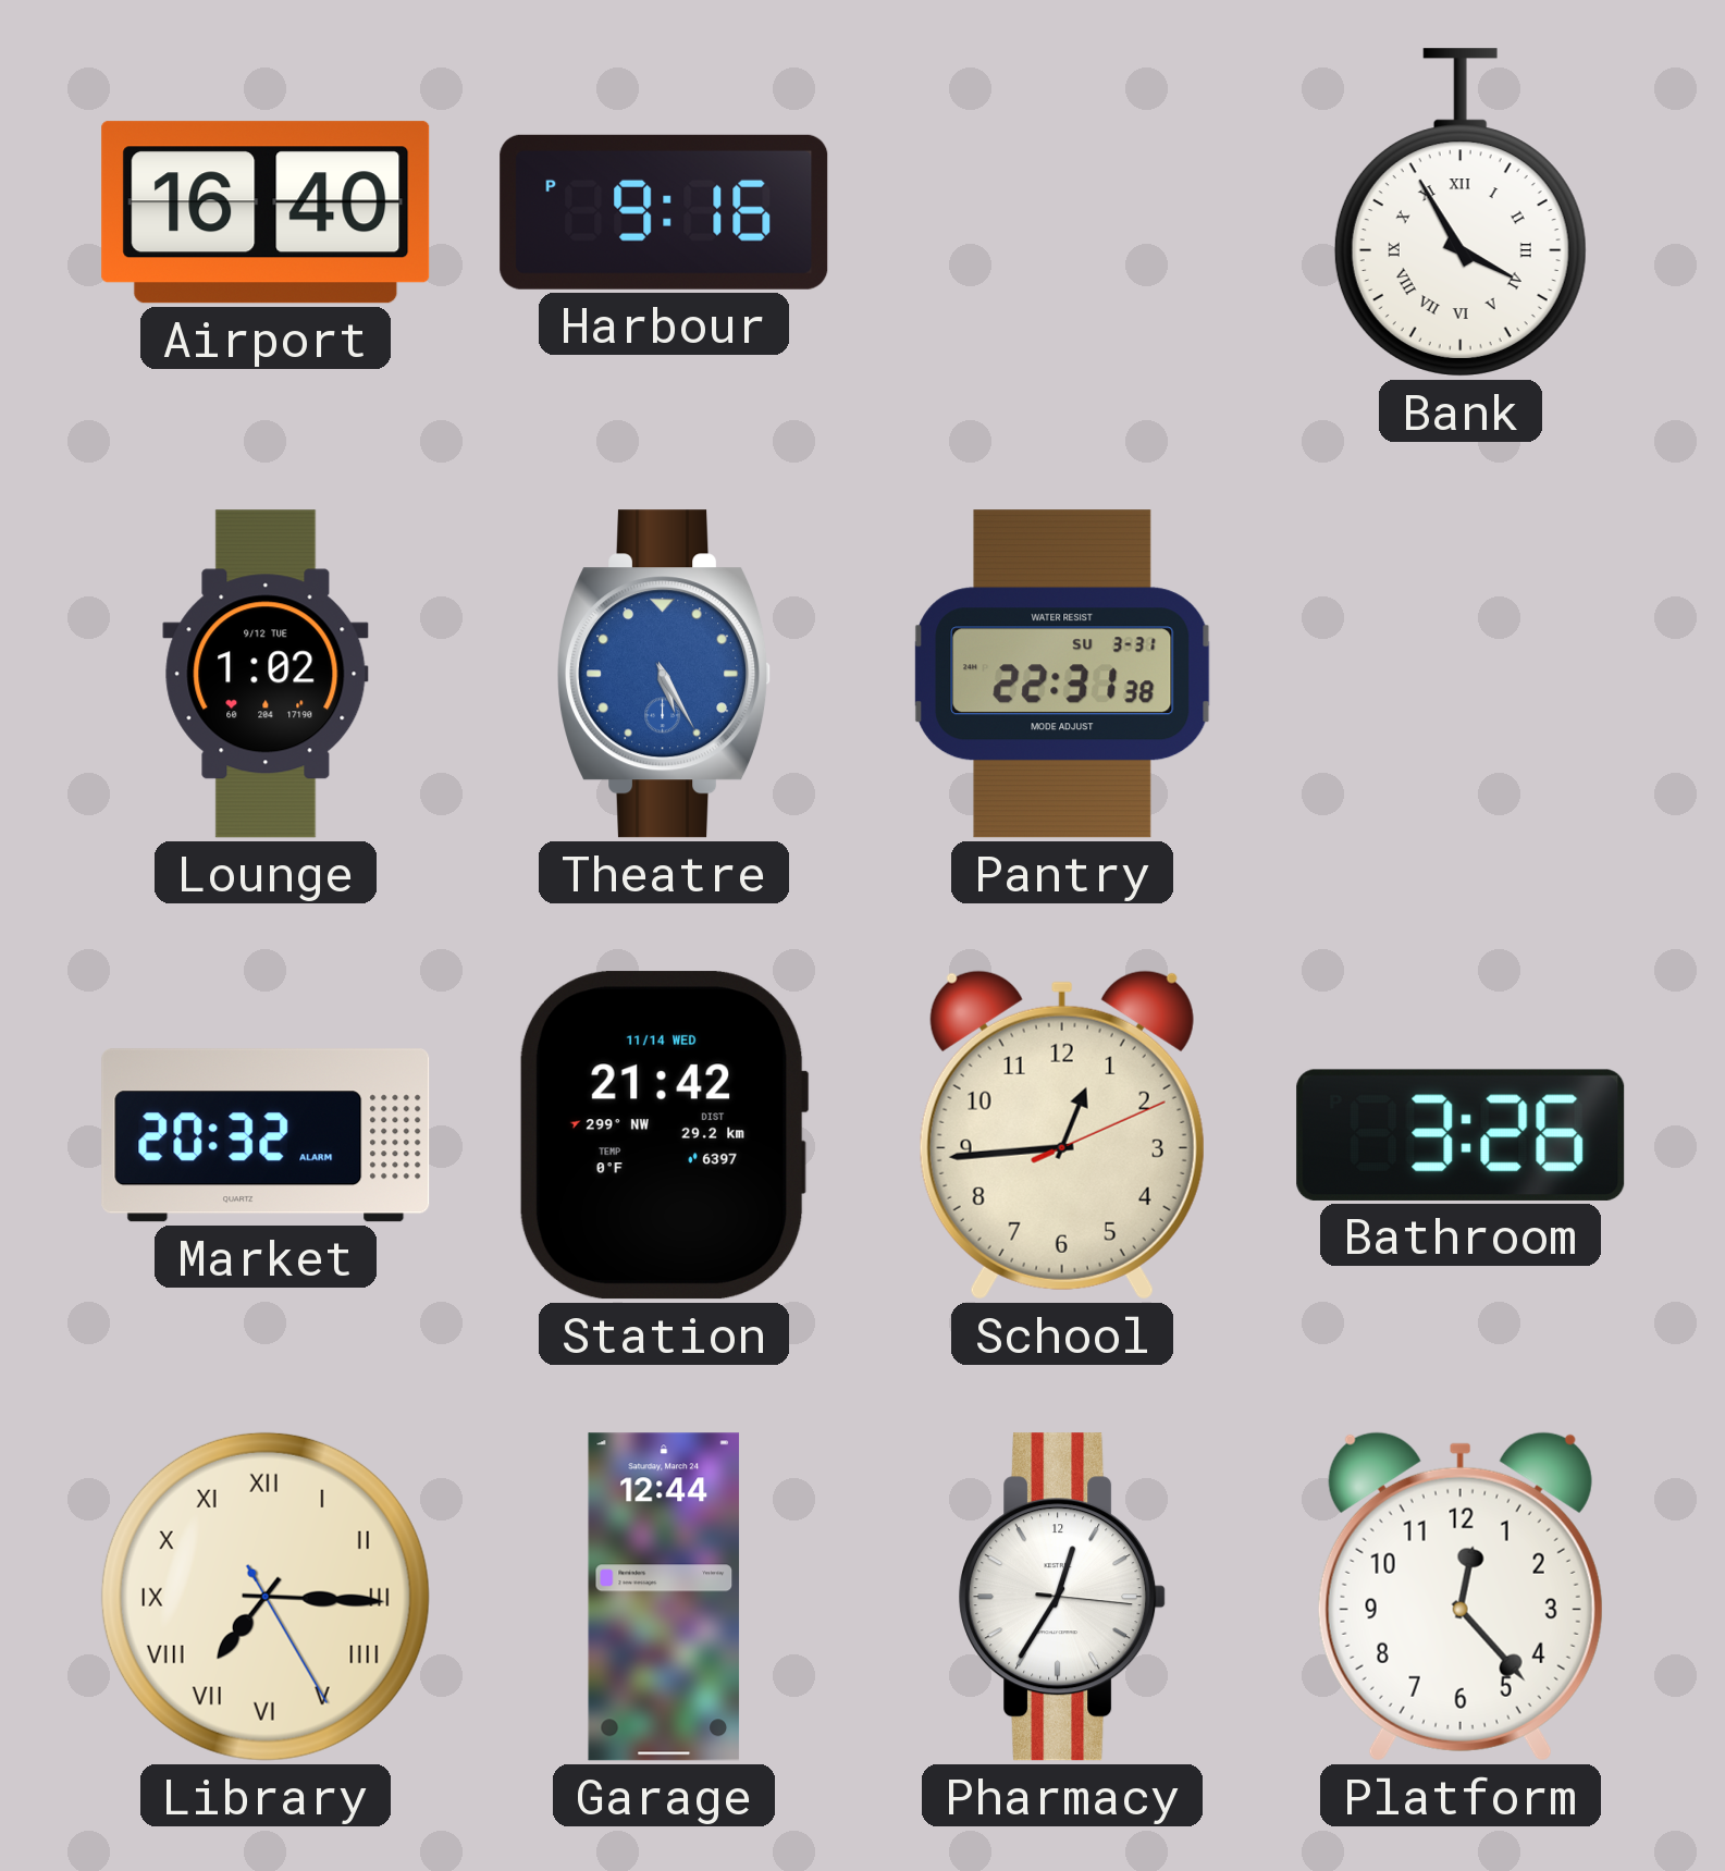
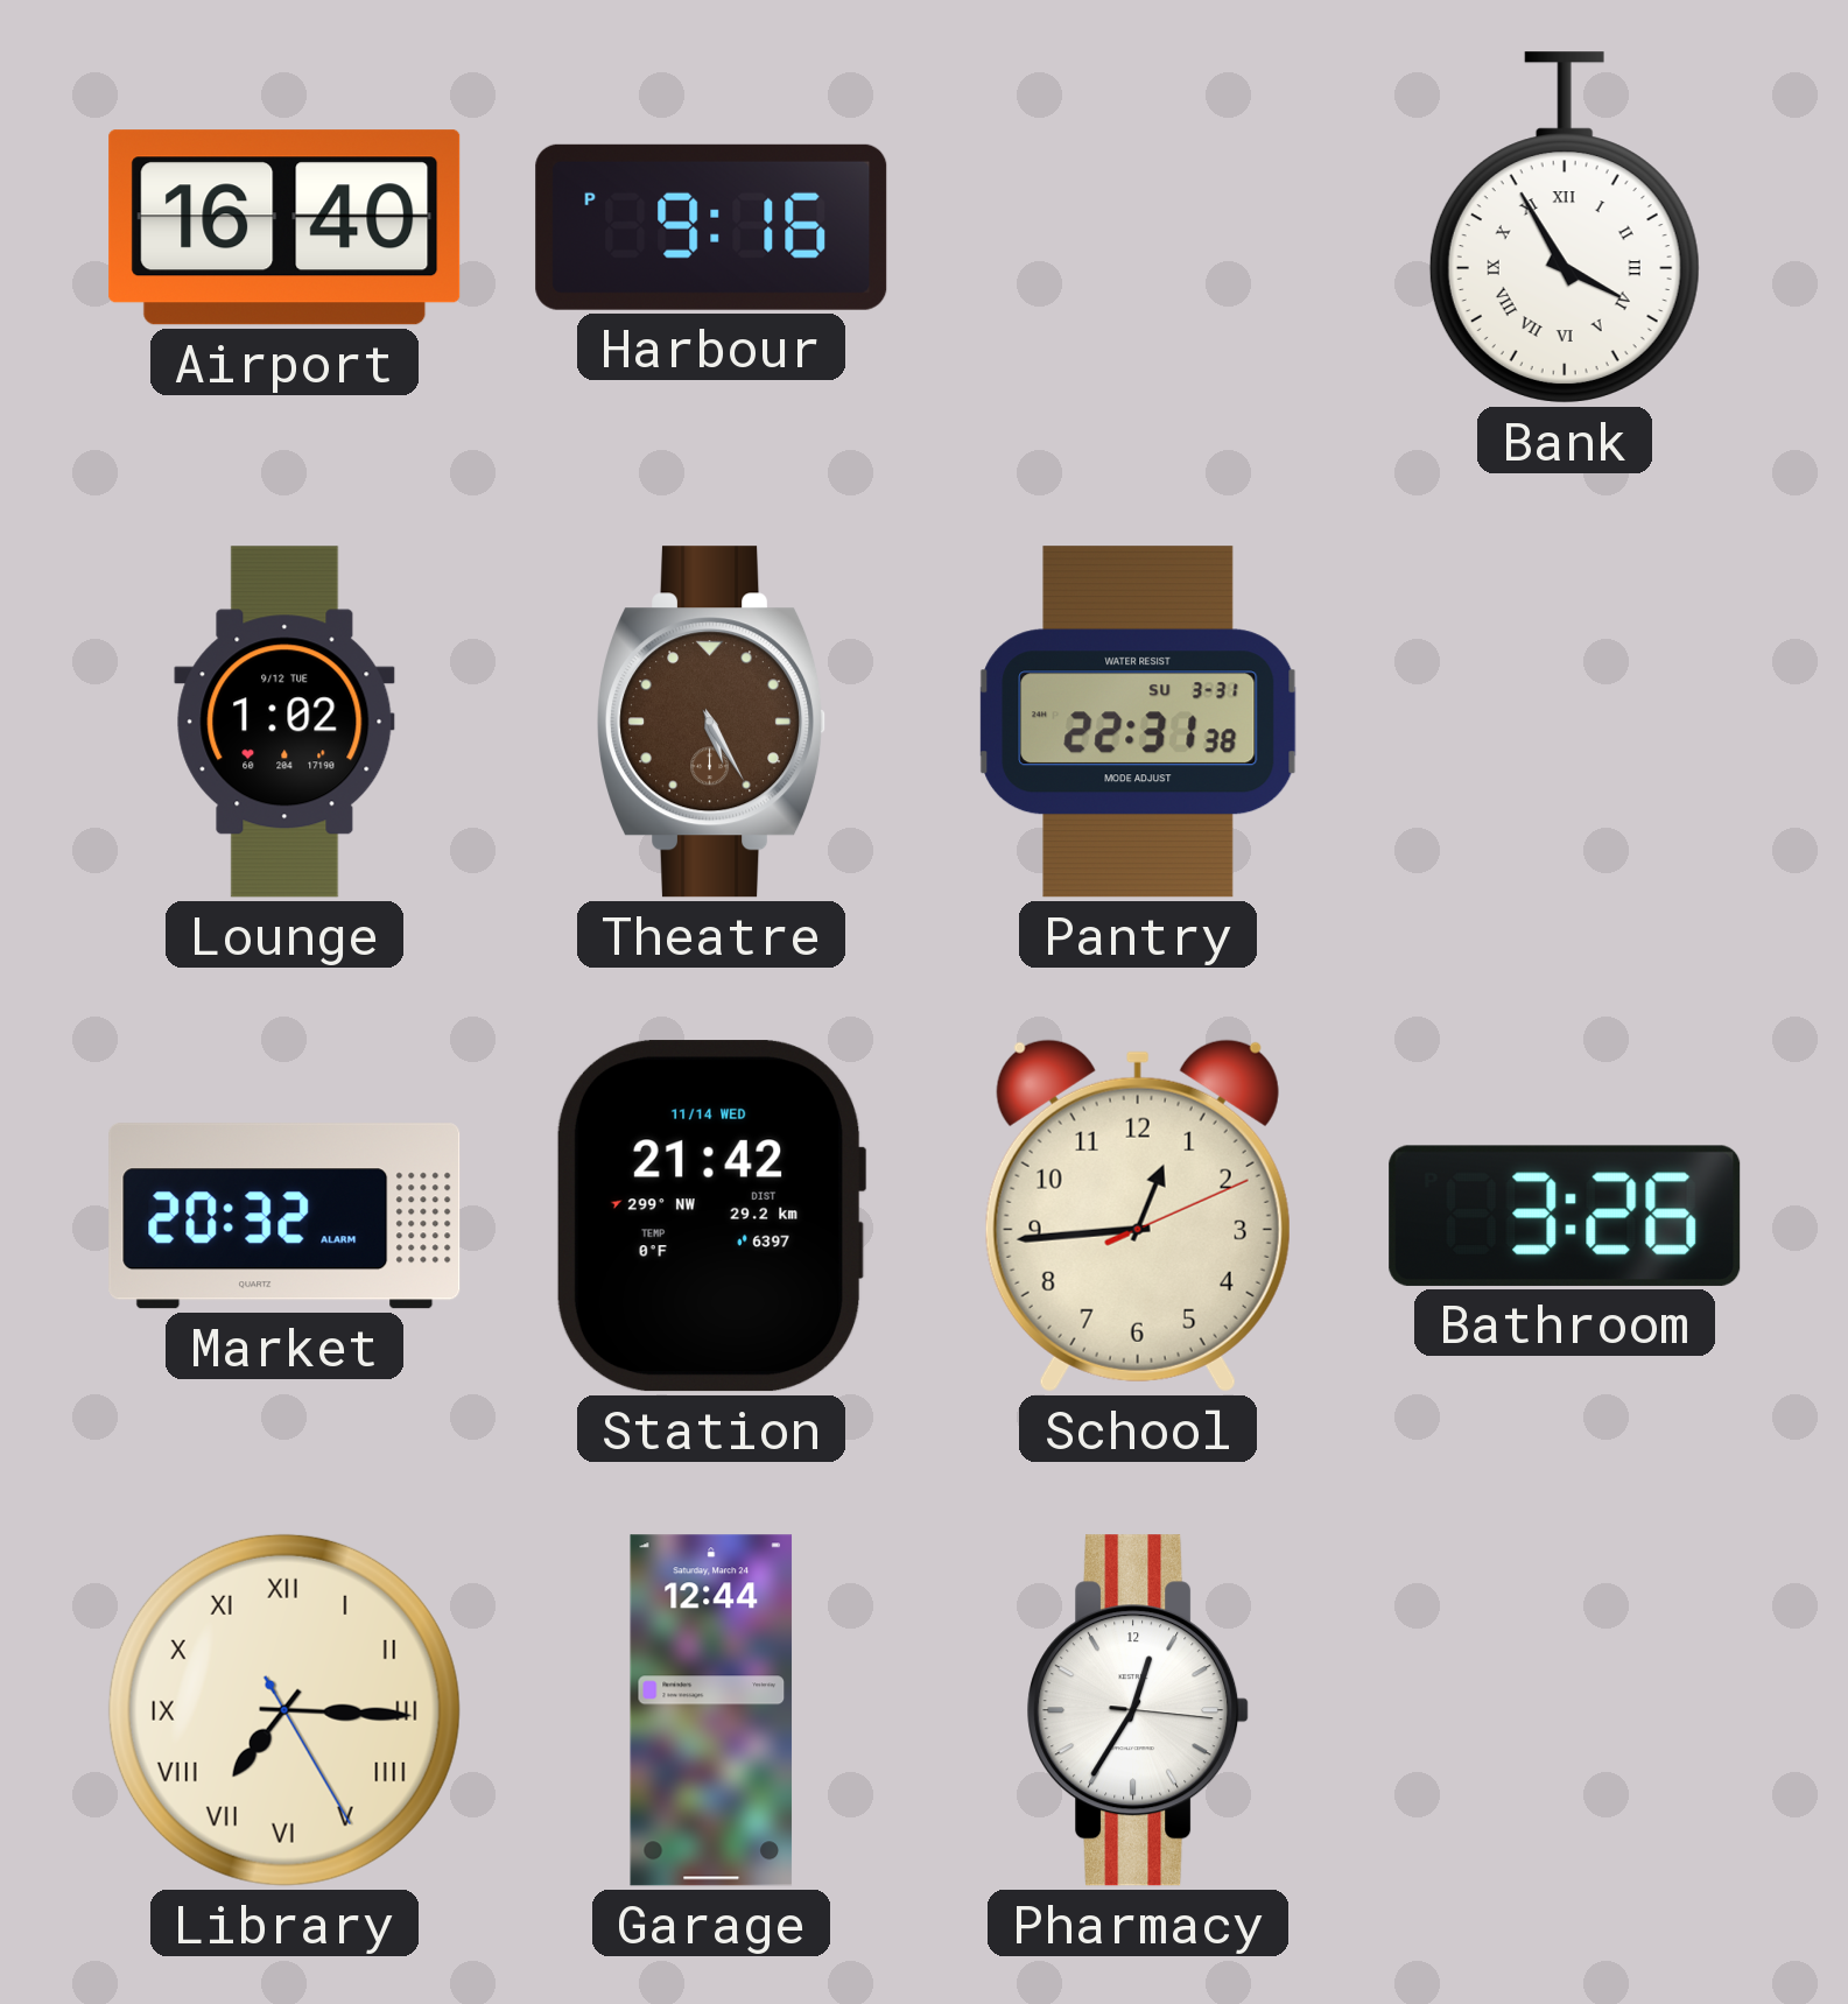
Theatre dial: blue -> brown
Platform: 12:23 -> none
